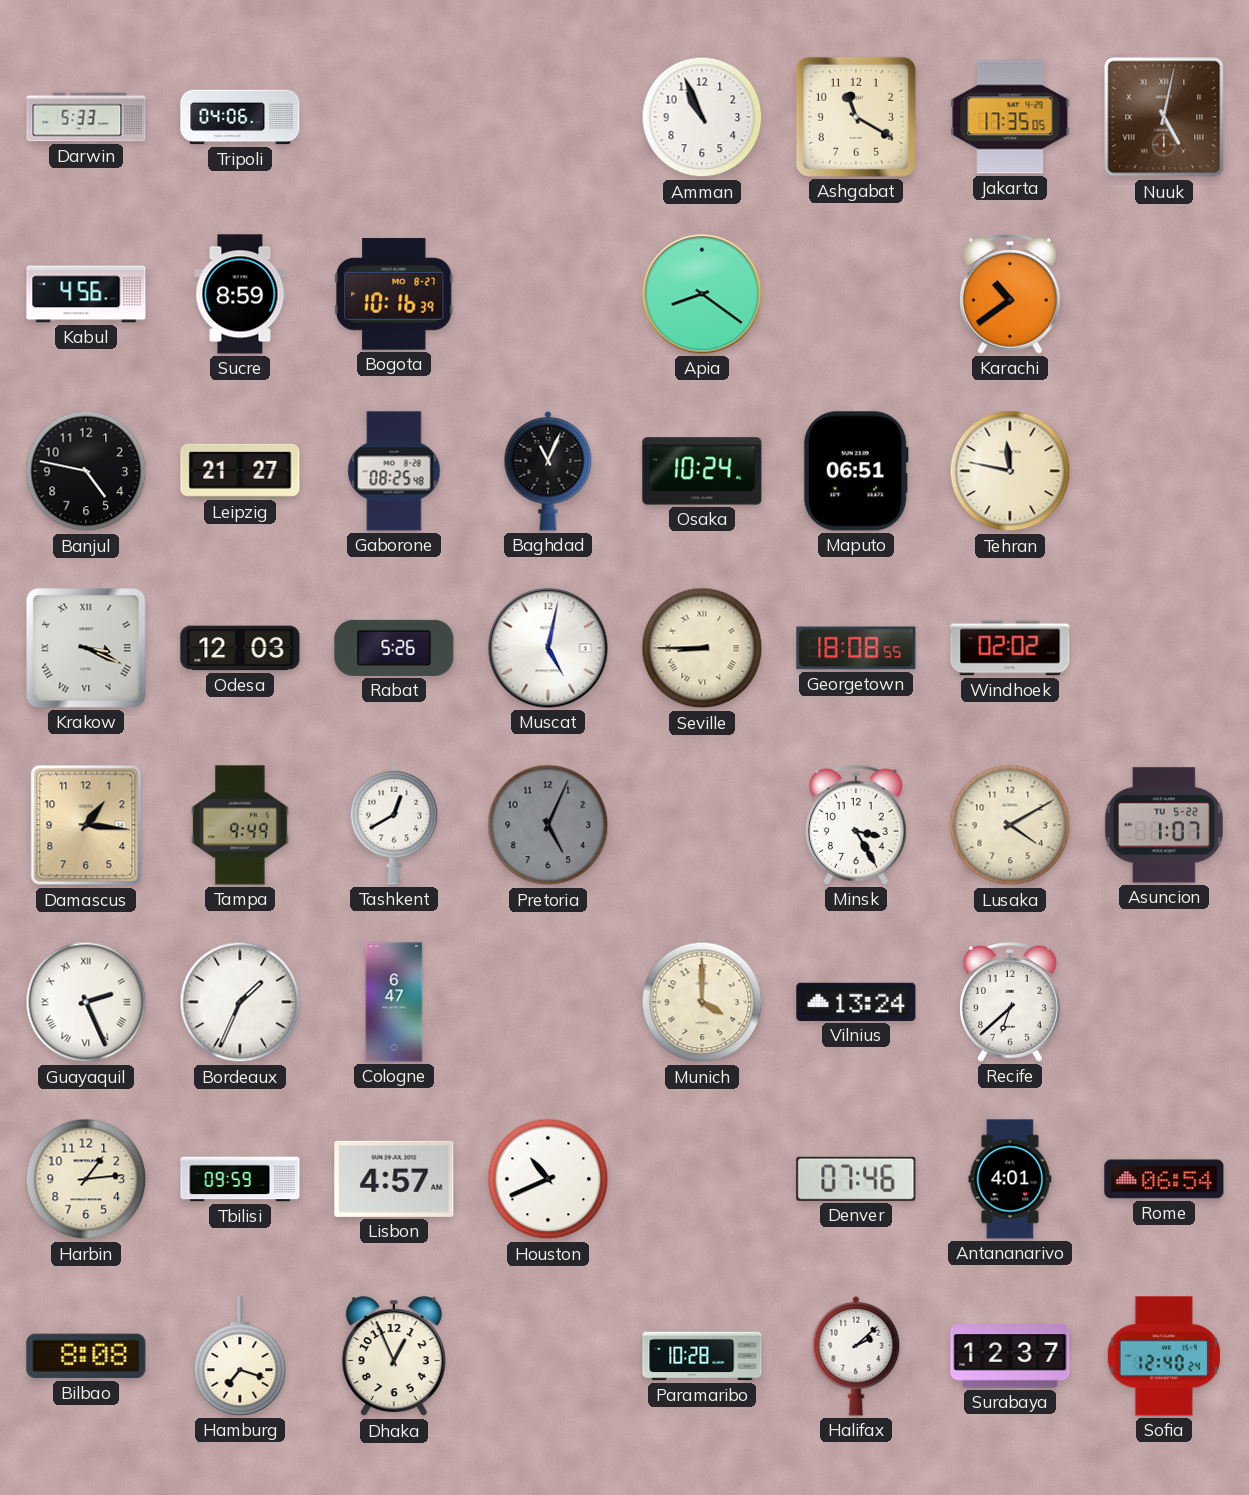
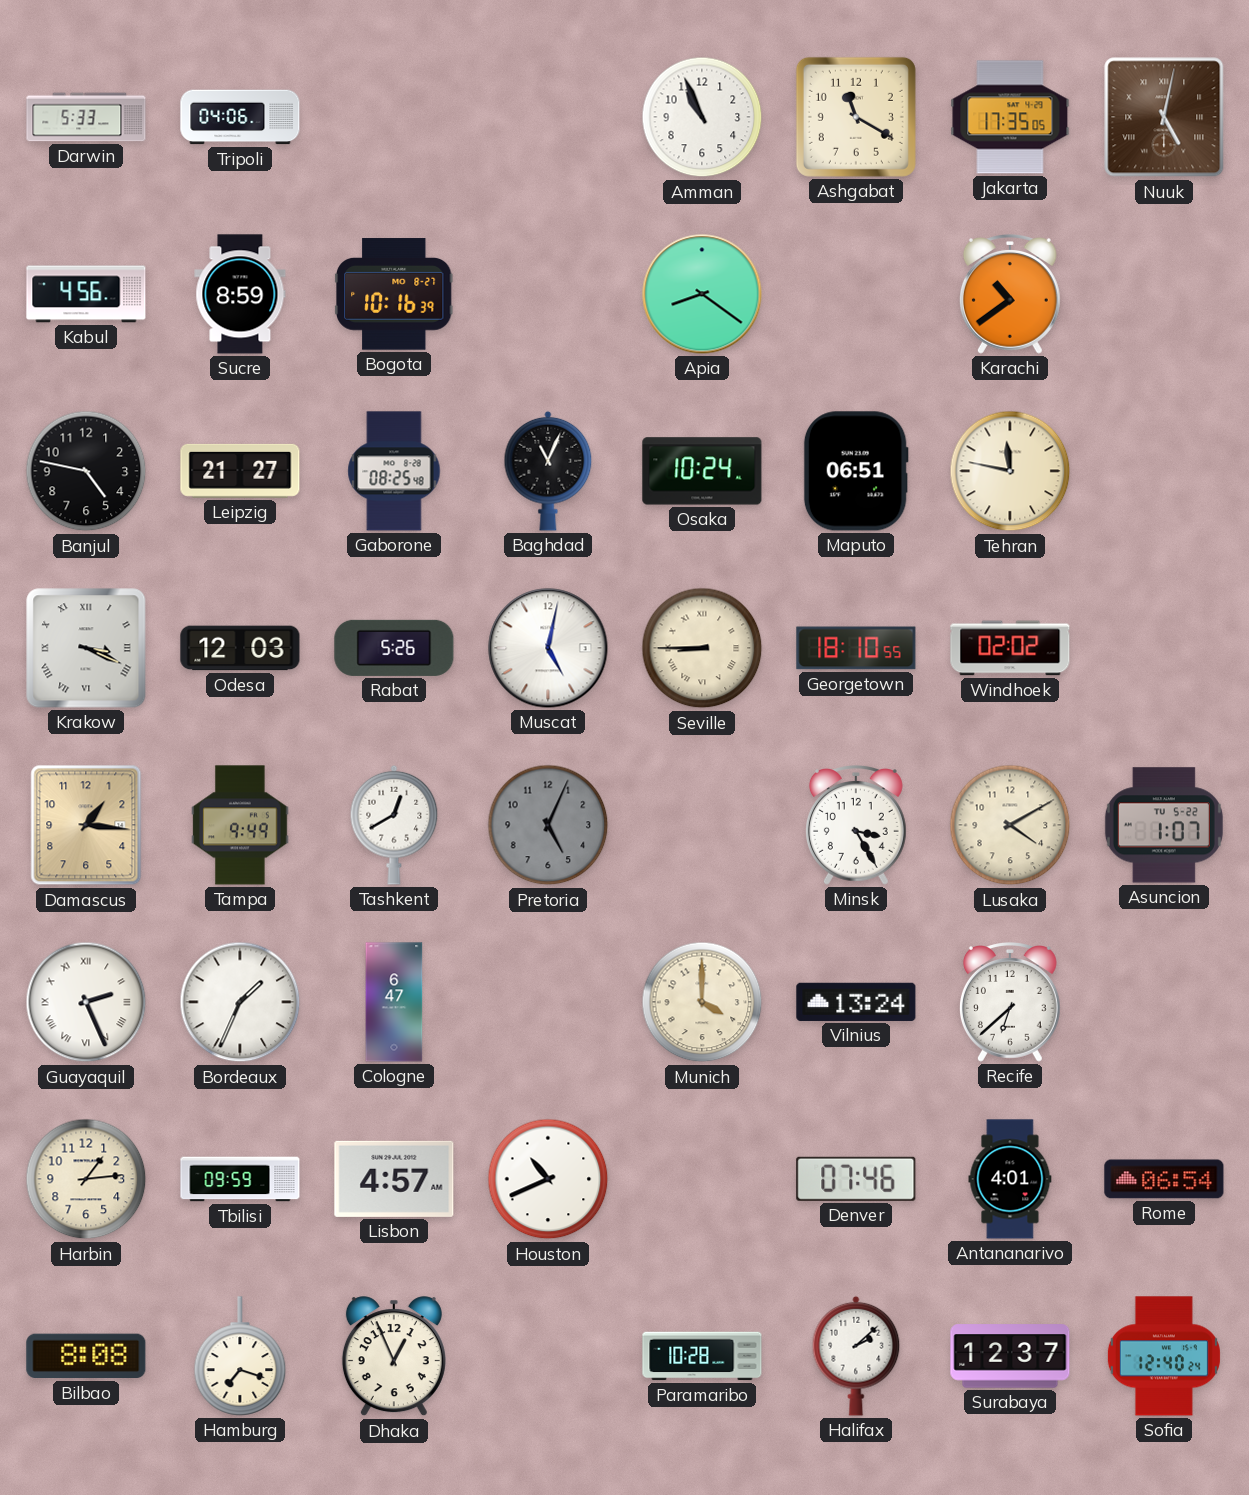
Georgetown: 18:08 -> 18:10
